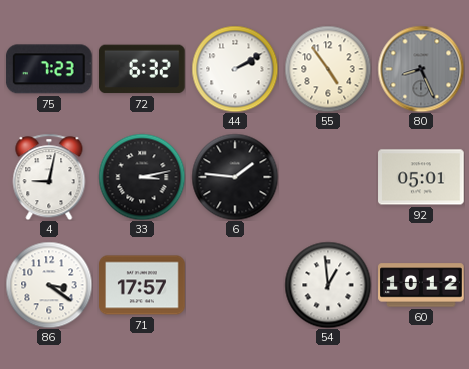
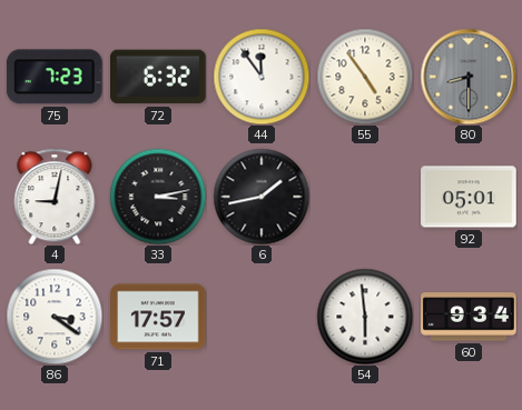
44: 2:10 -> 11:54
80: 8:26 -> 8:30
6: 1:46 -> 1:43
54: 12:59 -> 5:59
60: 10:12 -> 9:34
